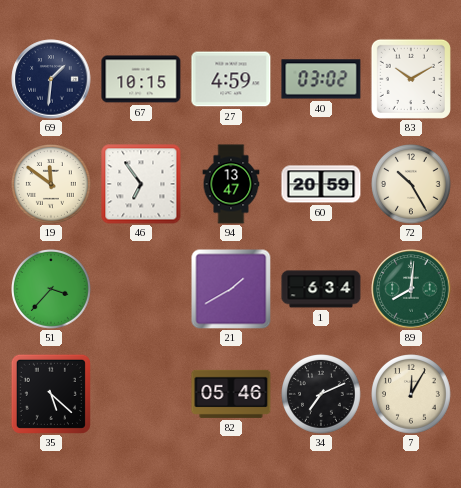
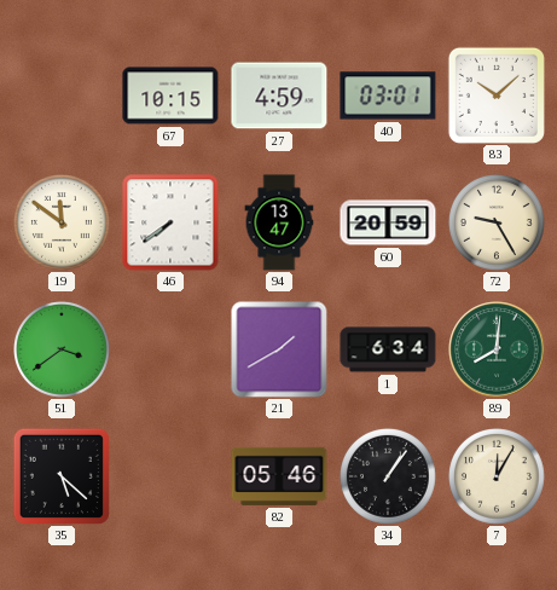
69: 1:31 -> none
40: 03:02 -> 03:01
83: 10:10 -> 10:08
46: 6:54 -> 7:39
72: 10:25 -> 9:25
51: 3:37 -> 3:39
34: 7:11 -> 1:06
